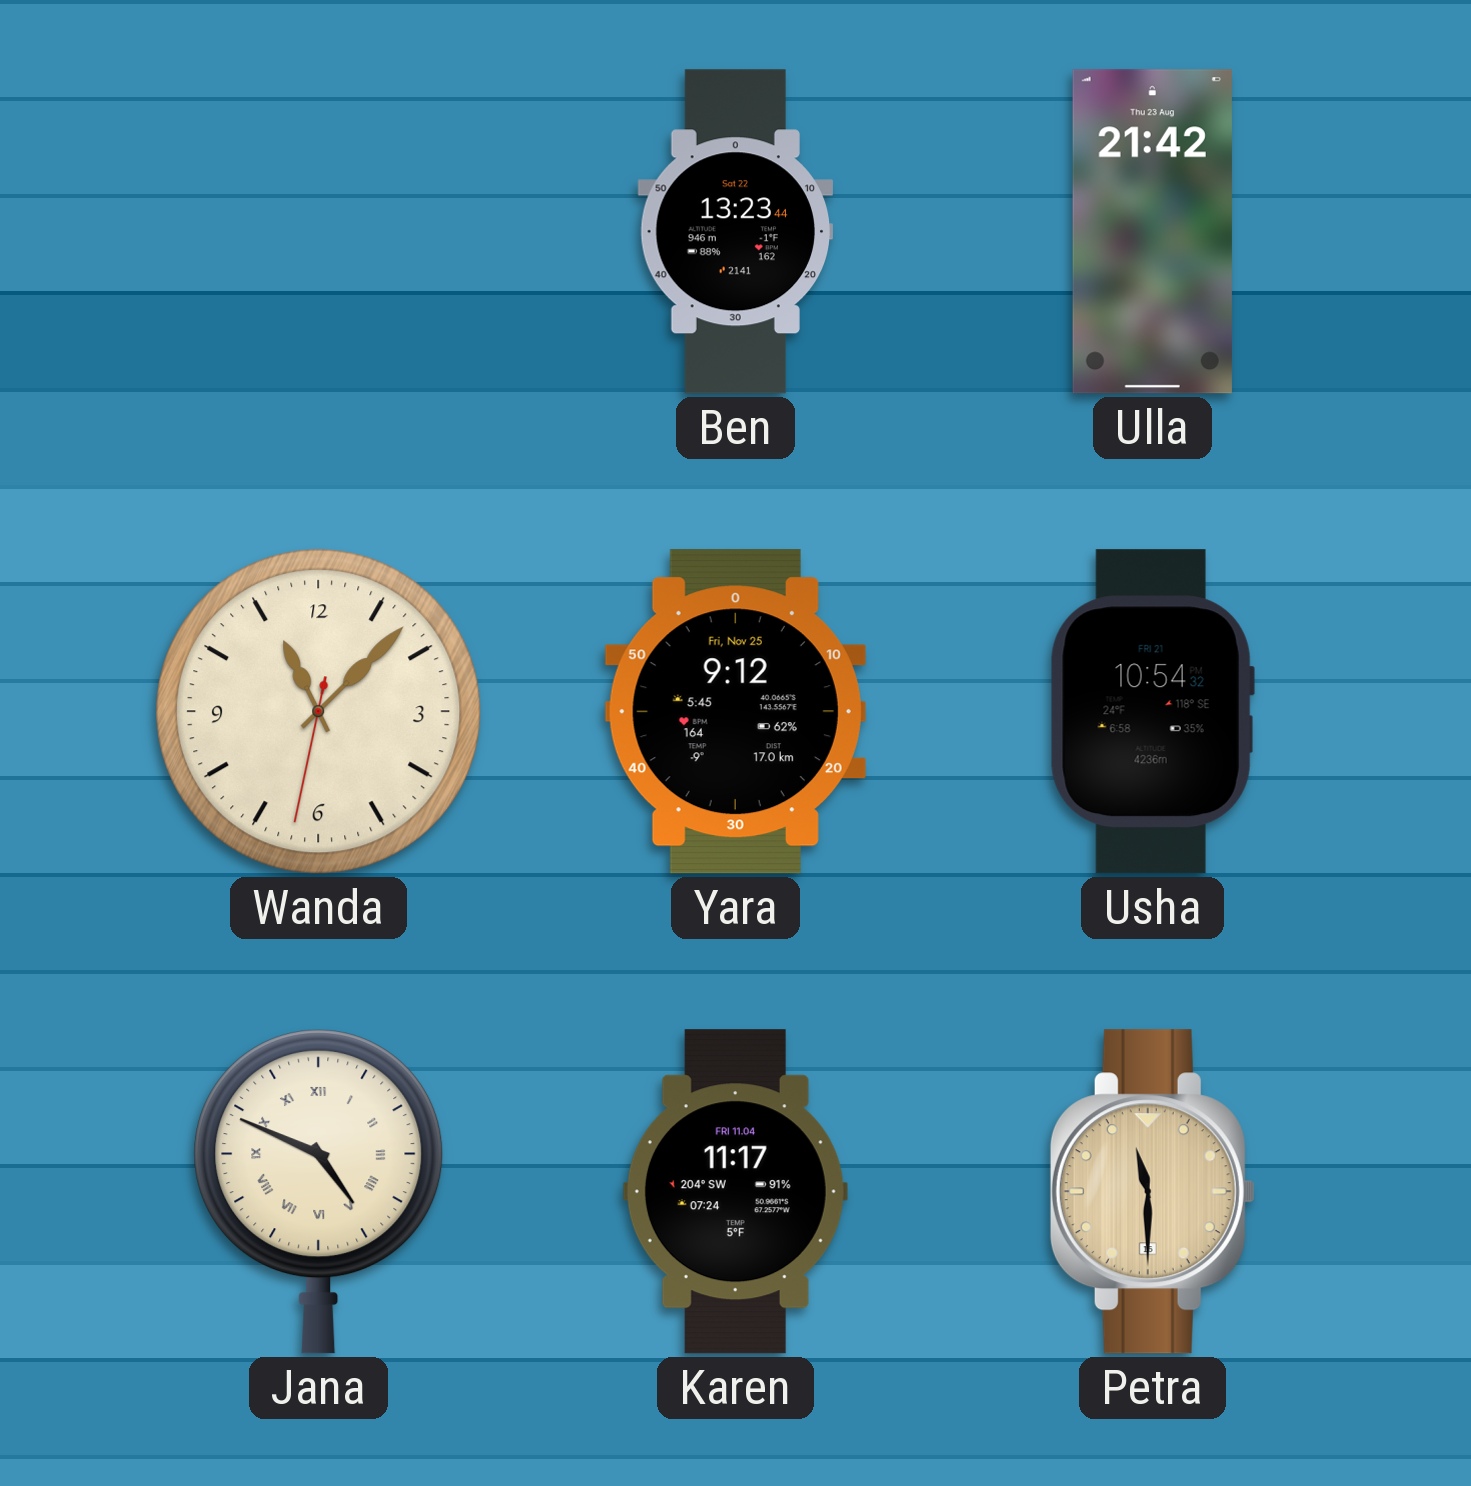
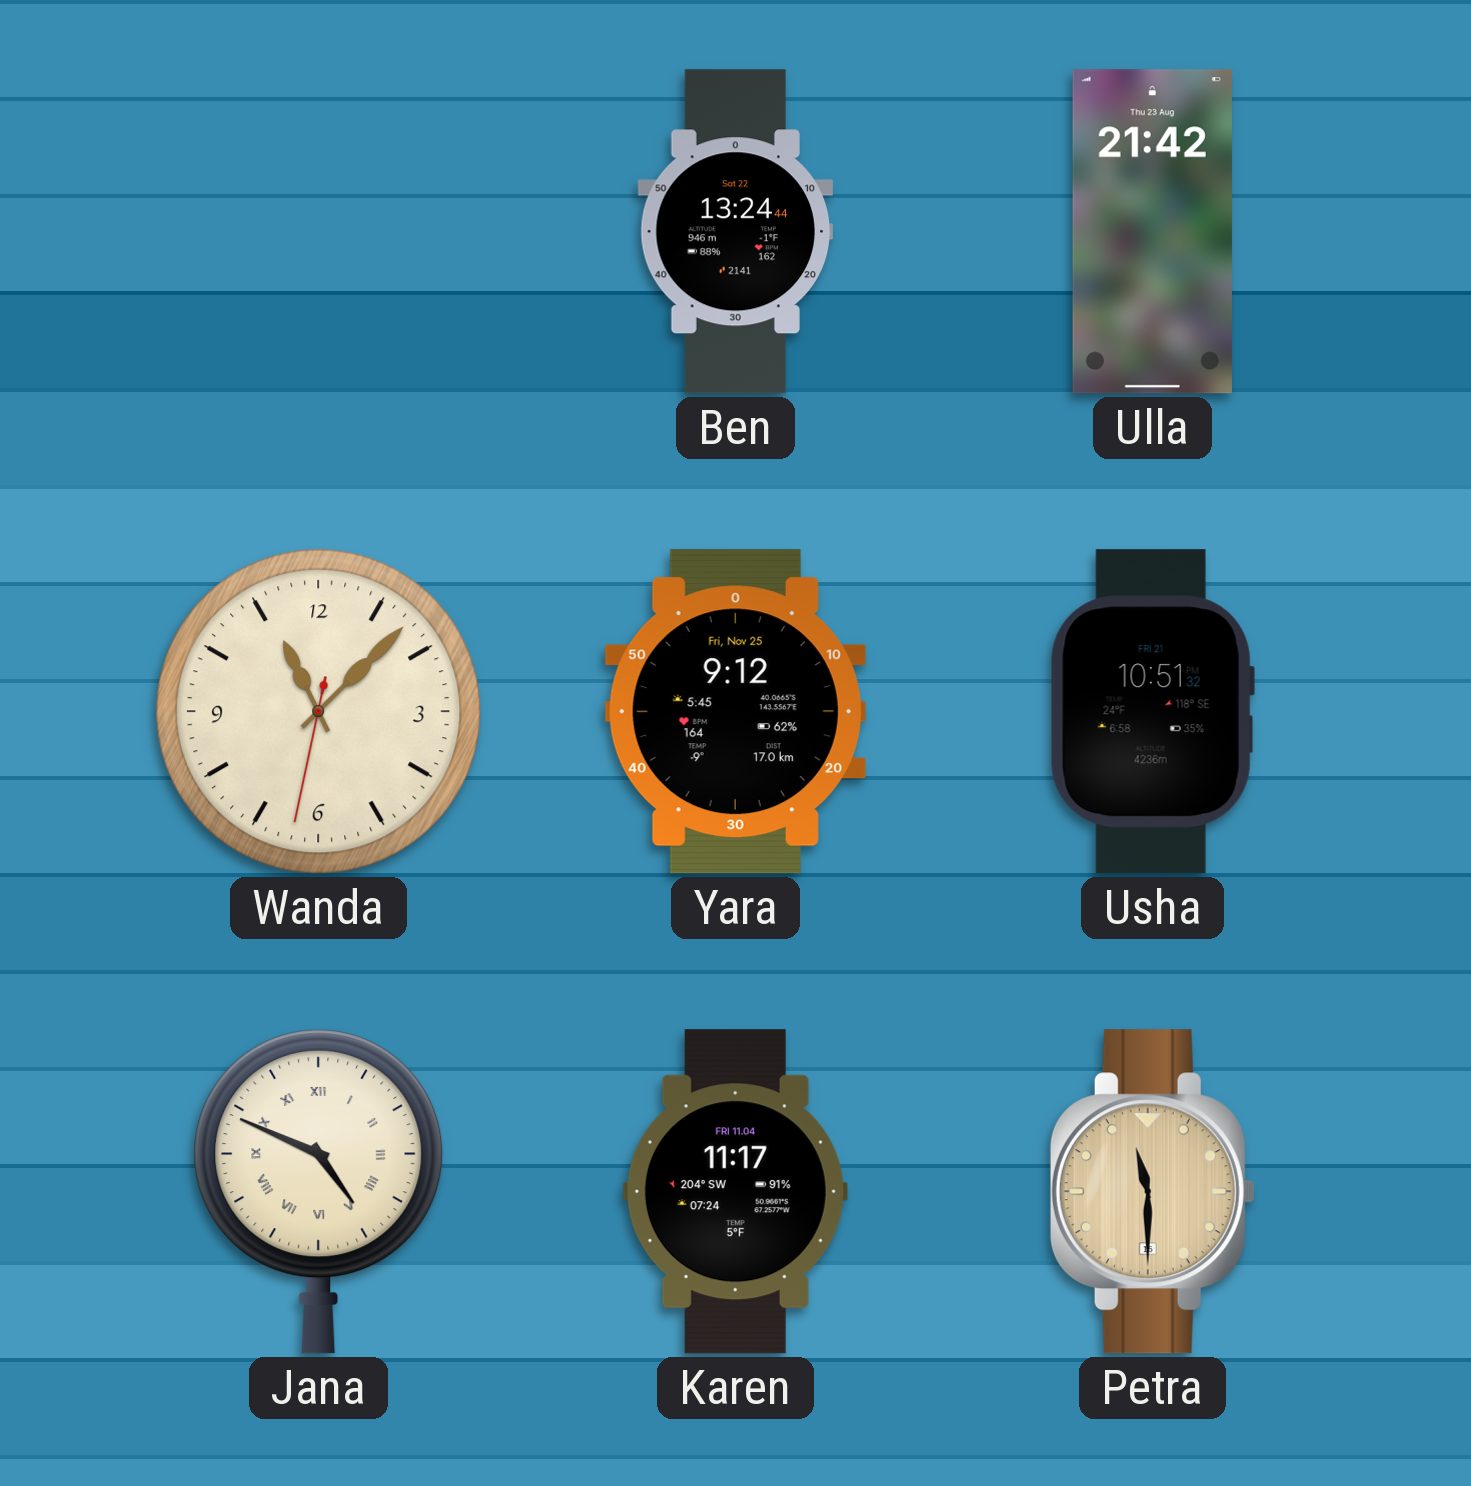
Ben: 13:23 -> 13:24
Usha: 10:54 -> 10:51
